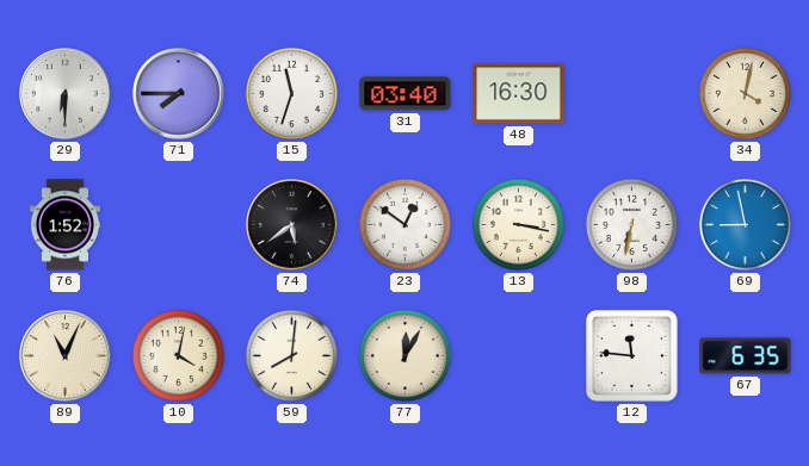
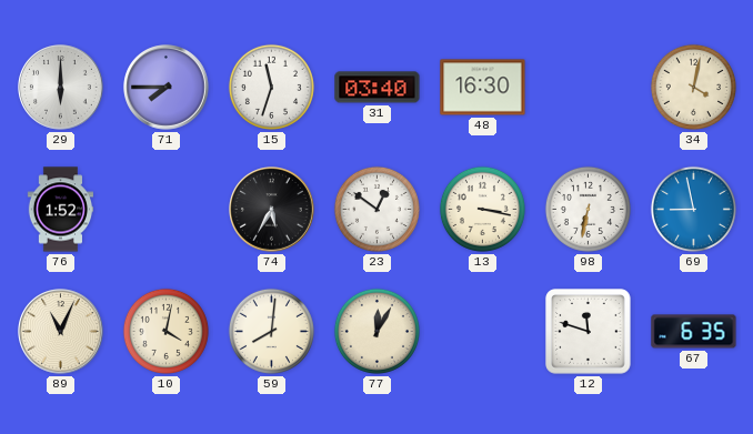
29: 6:30 -> 6:00
74: 5:39 -> 5:35
12: 11:46 -> 11:48
